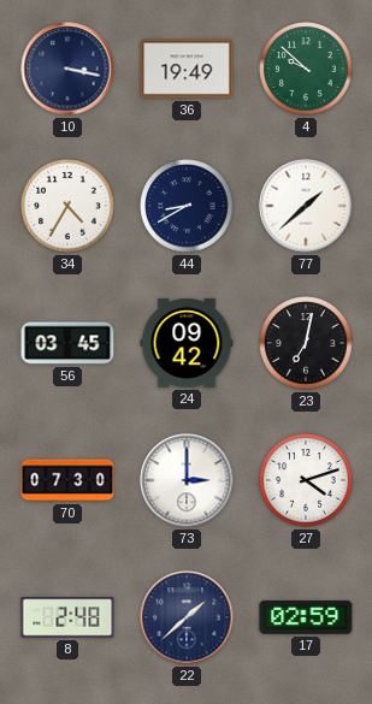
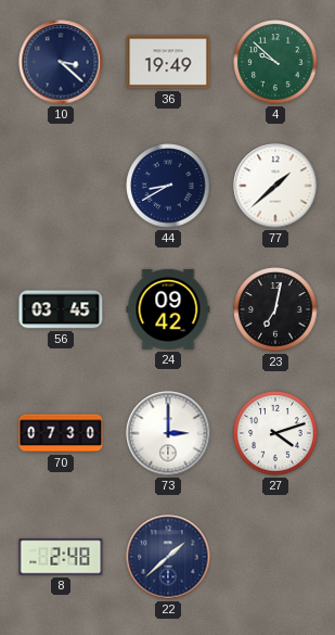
10: 3:17 -> 3:22
34: 4:35 -> none
17: 02:59 -> none
